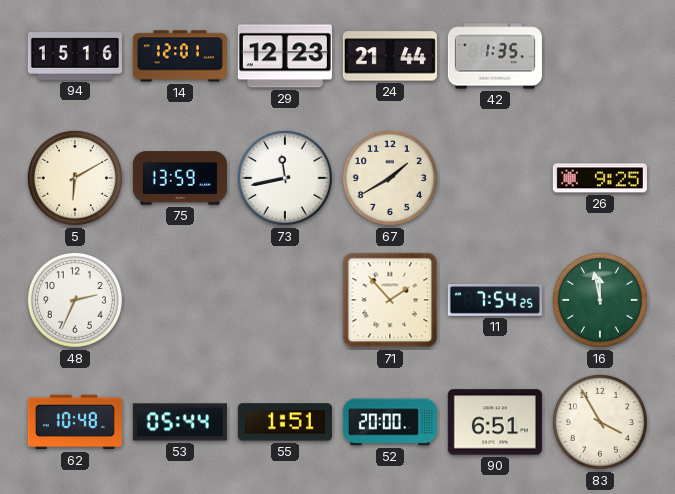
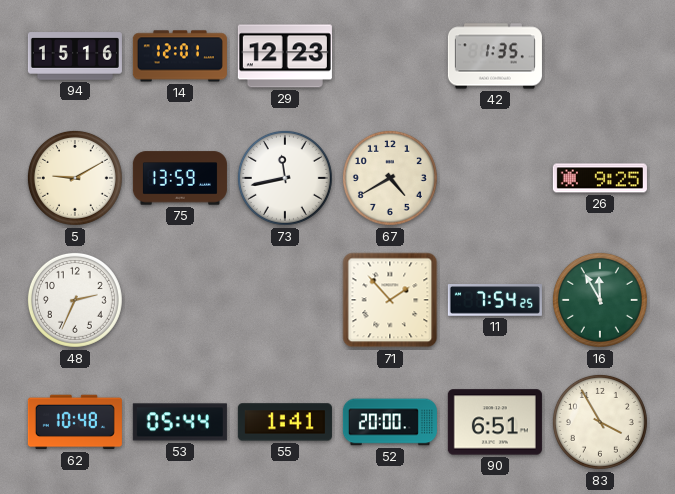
24: 21:44 -> none
5: 6:10 -> 9:10
67: 1:40 -> 4:40
16: 11:58 -> 11:55
55: 1:51 -> 1:41
